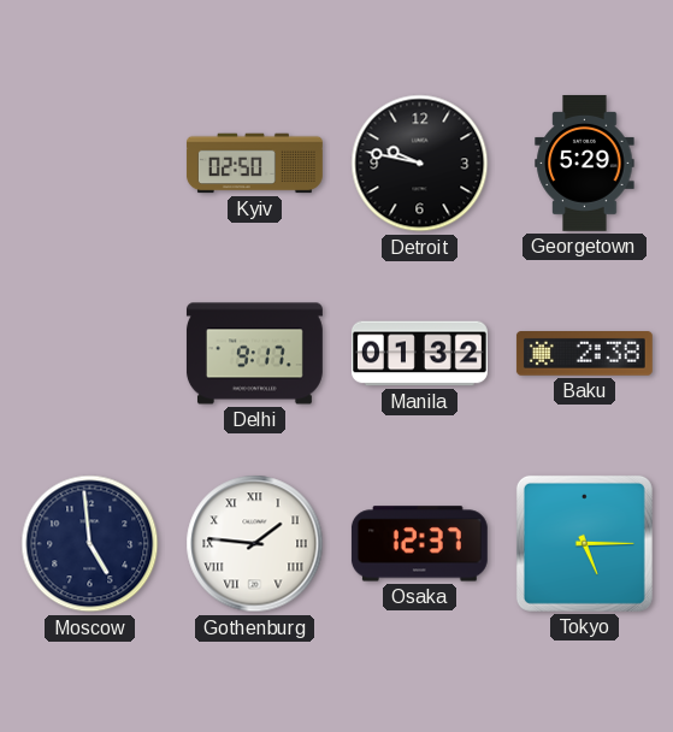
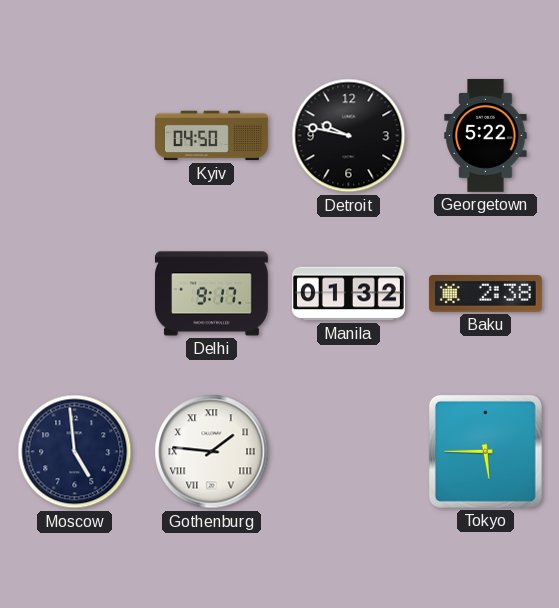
Kyiv: 02:50 -> 04:50
Georgetown: 5:29 -> 5:22
Osaka: 12:37 -> none
Tokyo: 5:15 -> 5:45
